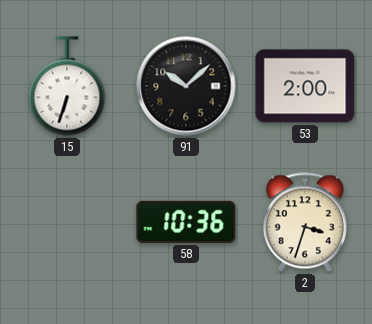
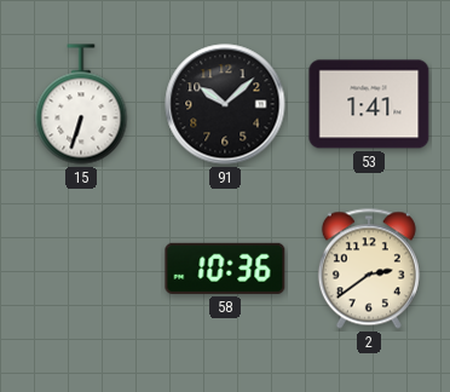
53: 2:00 -> 1:41
2: 3:33 -> 2:39
